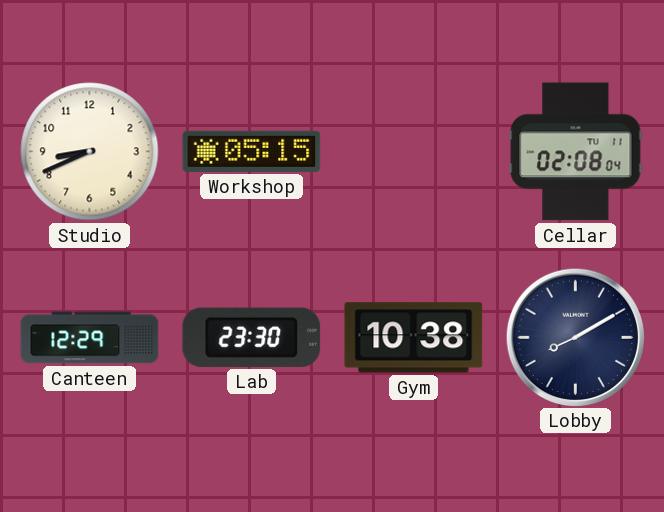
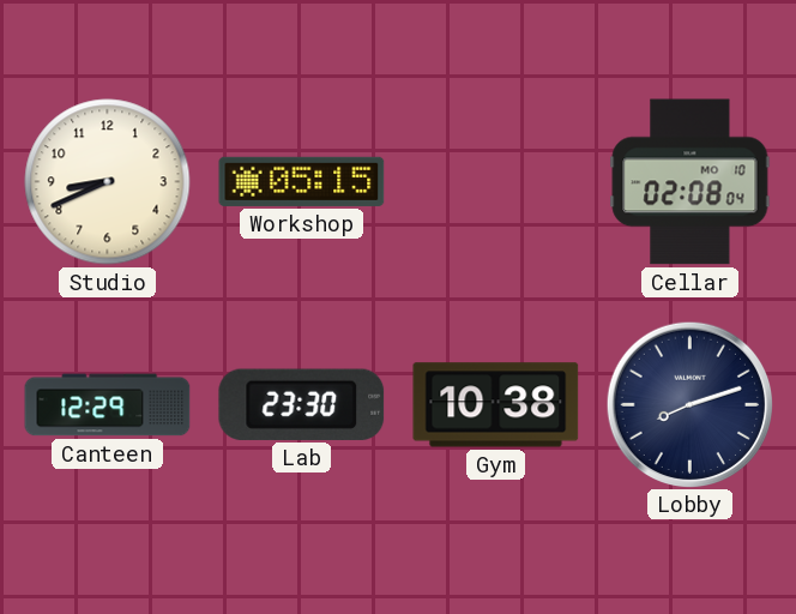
Cellar date: TU 11 -> MO 10
Lobby: 8:10 -> 8:12
